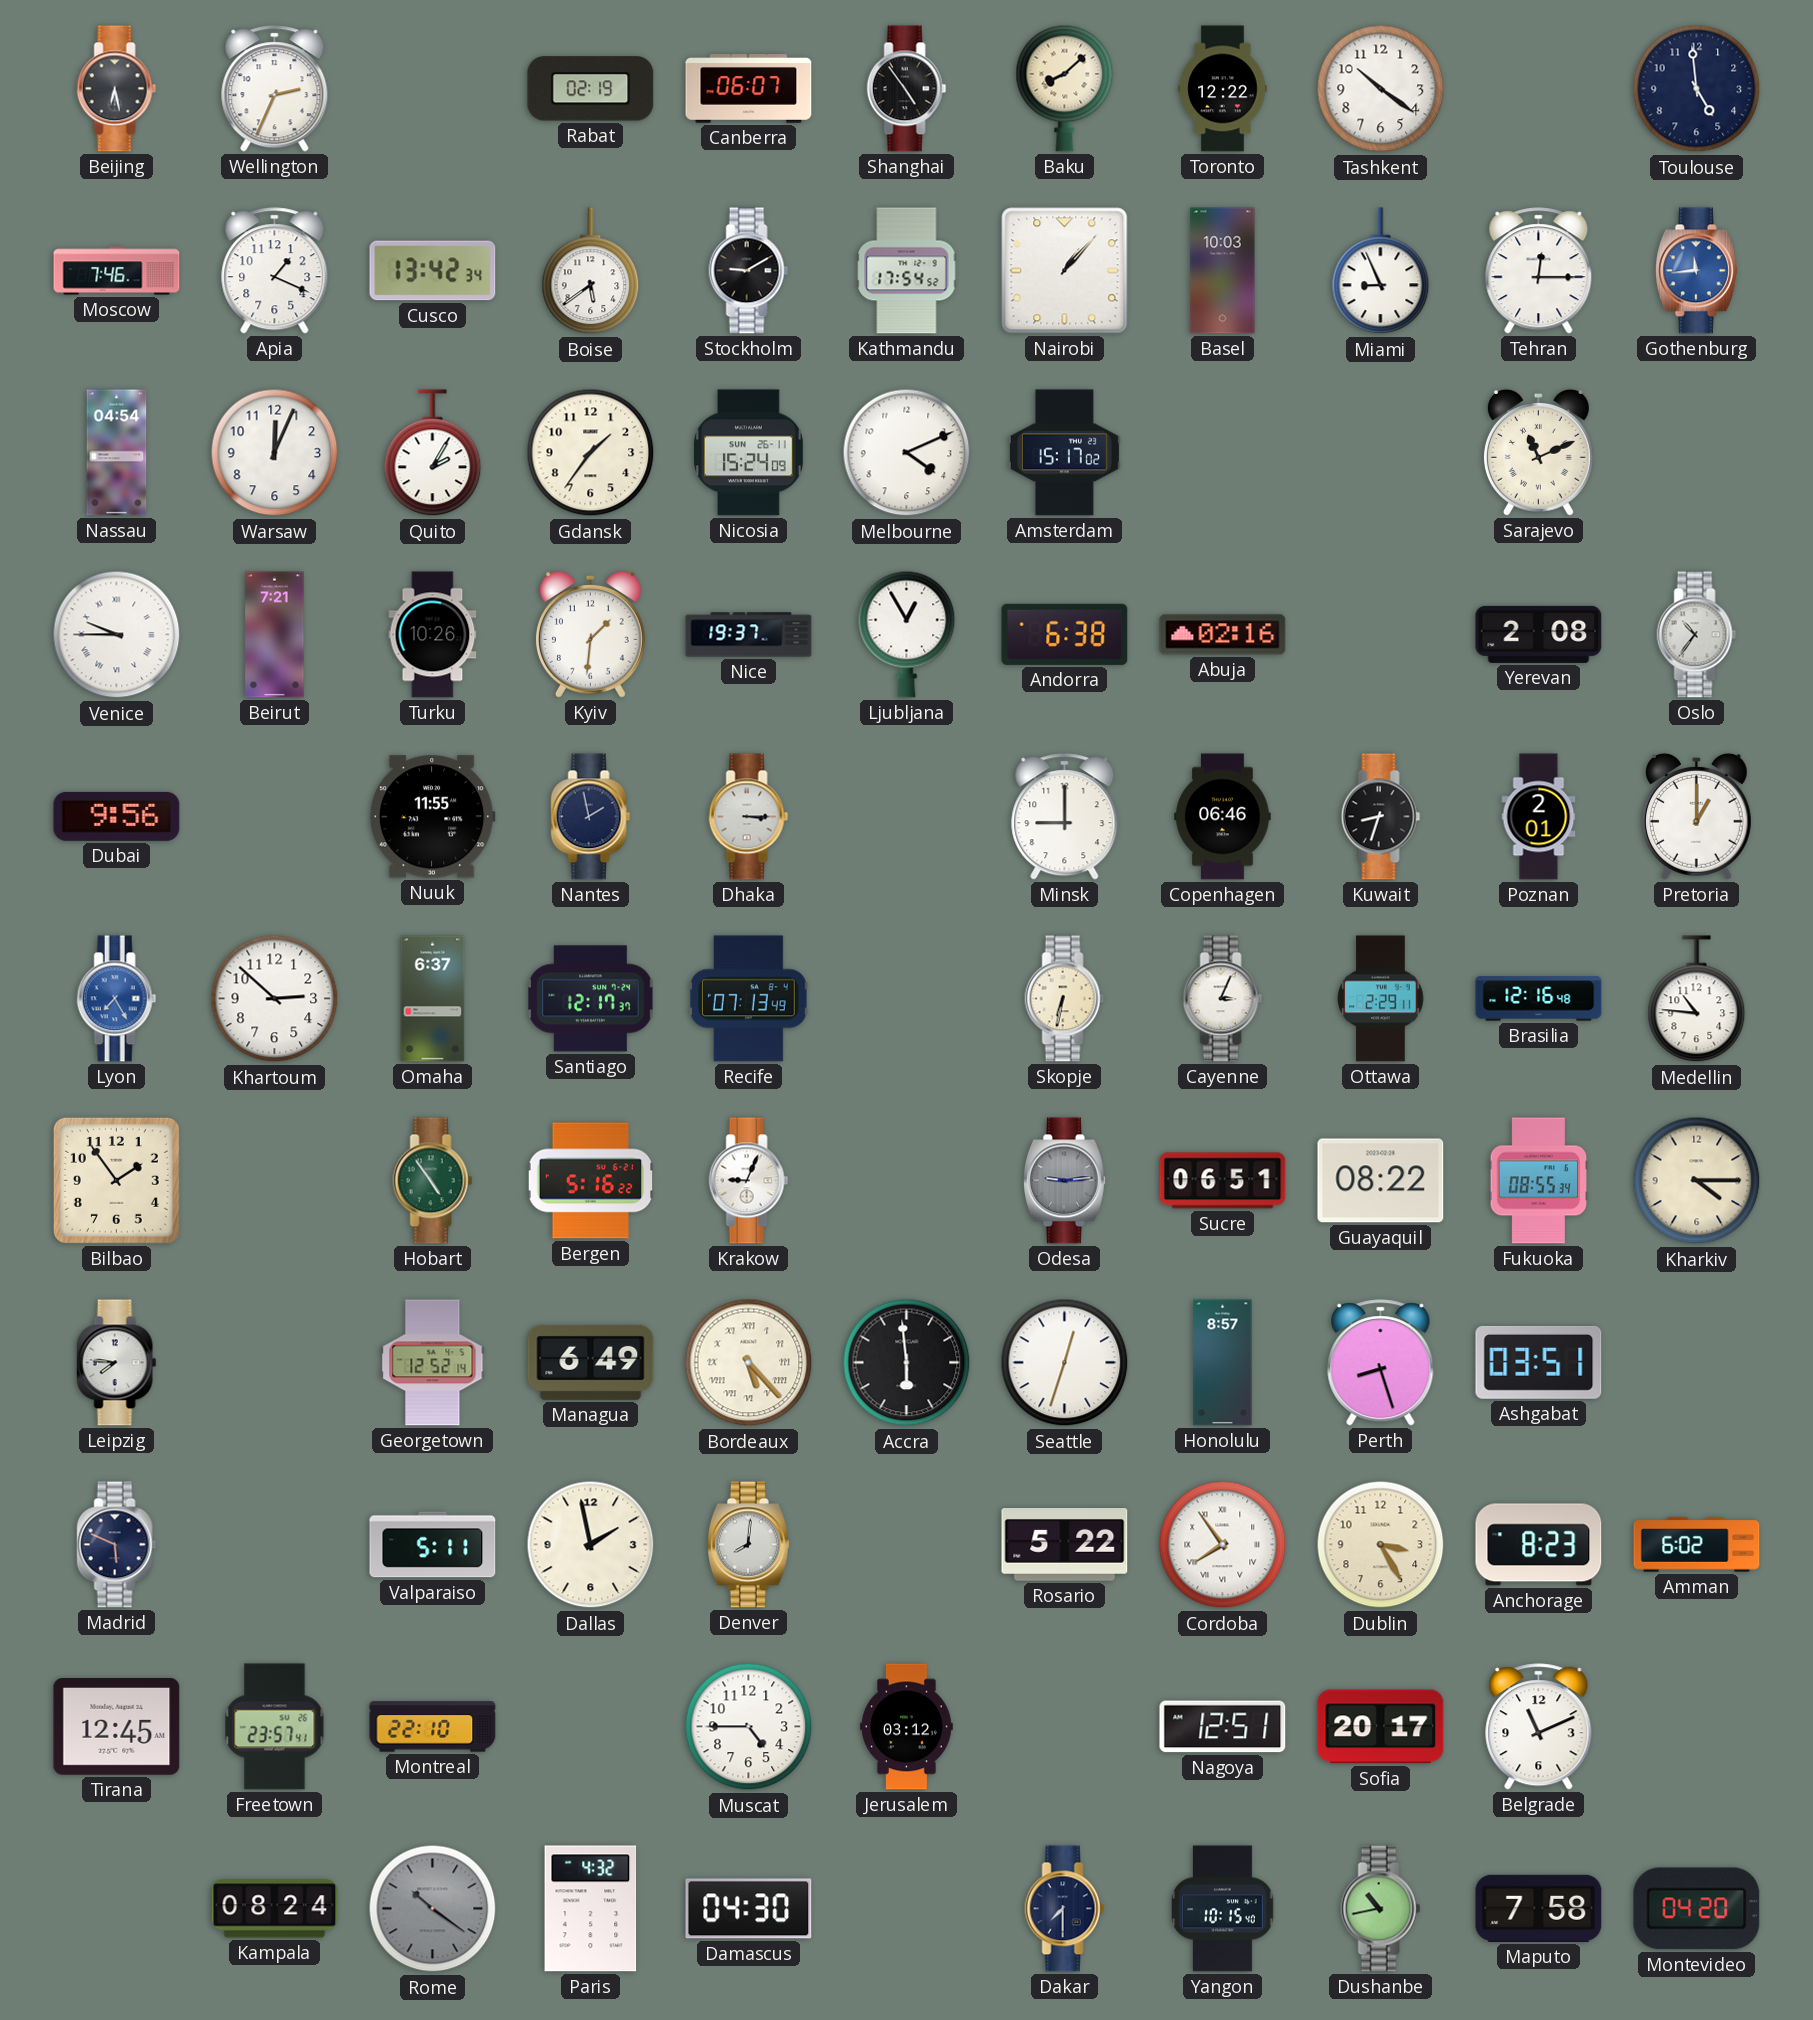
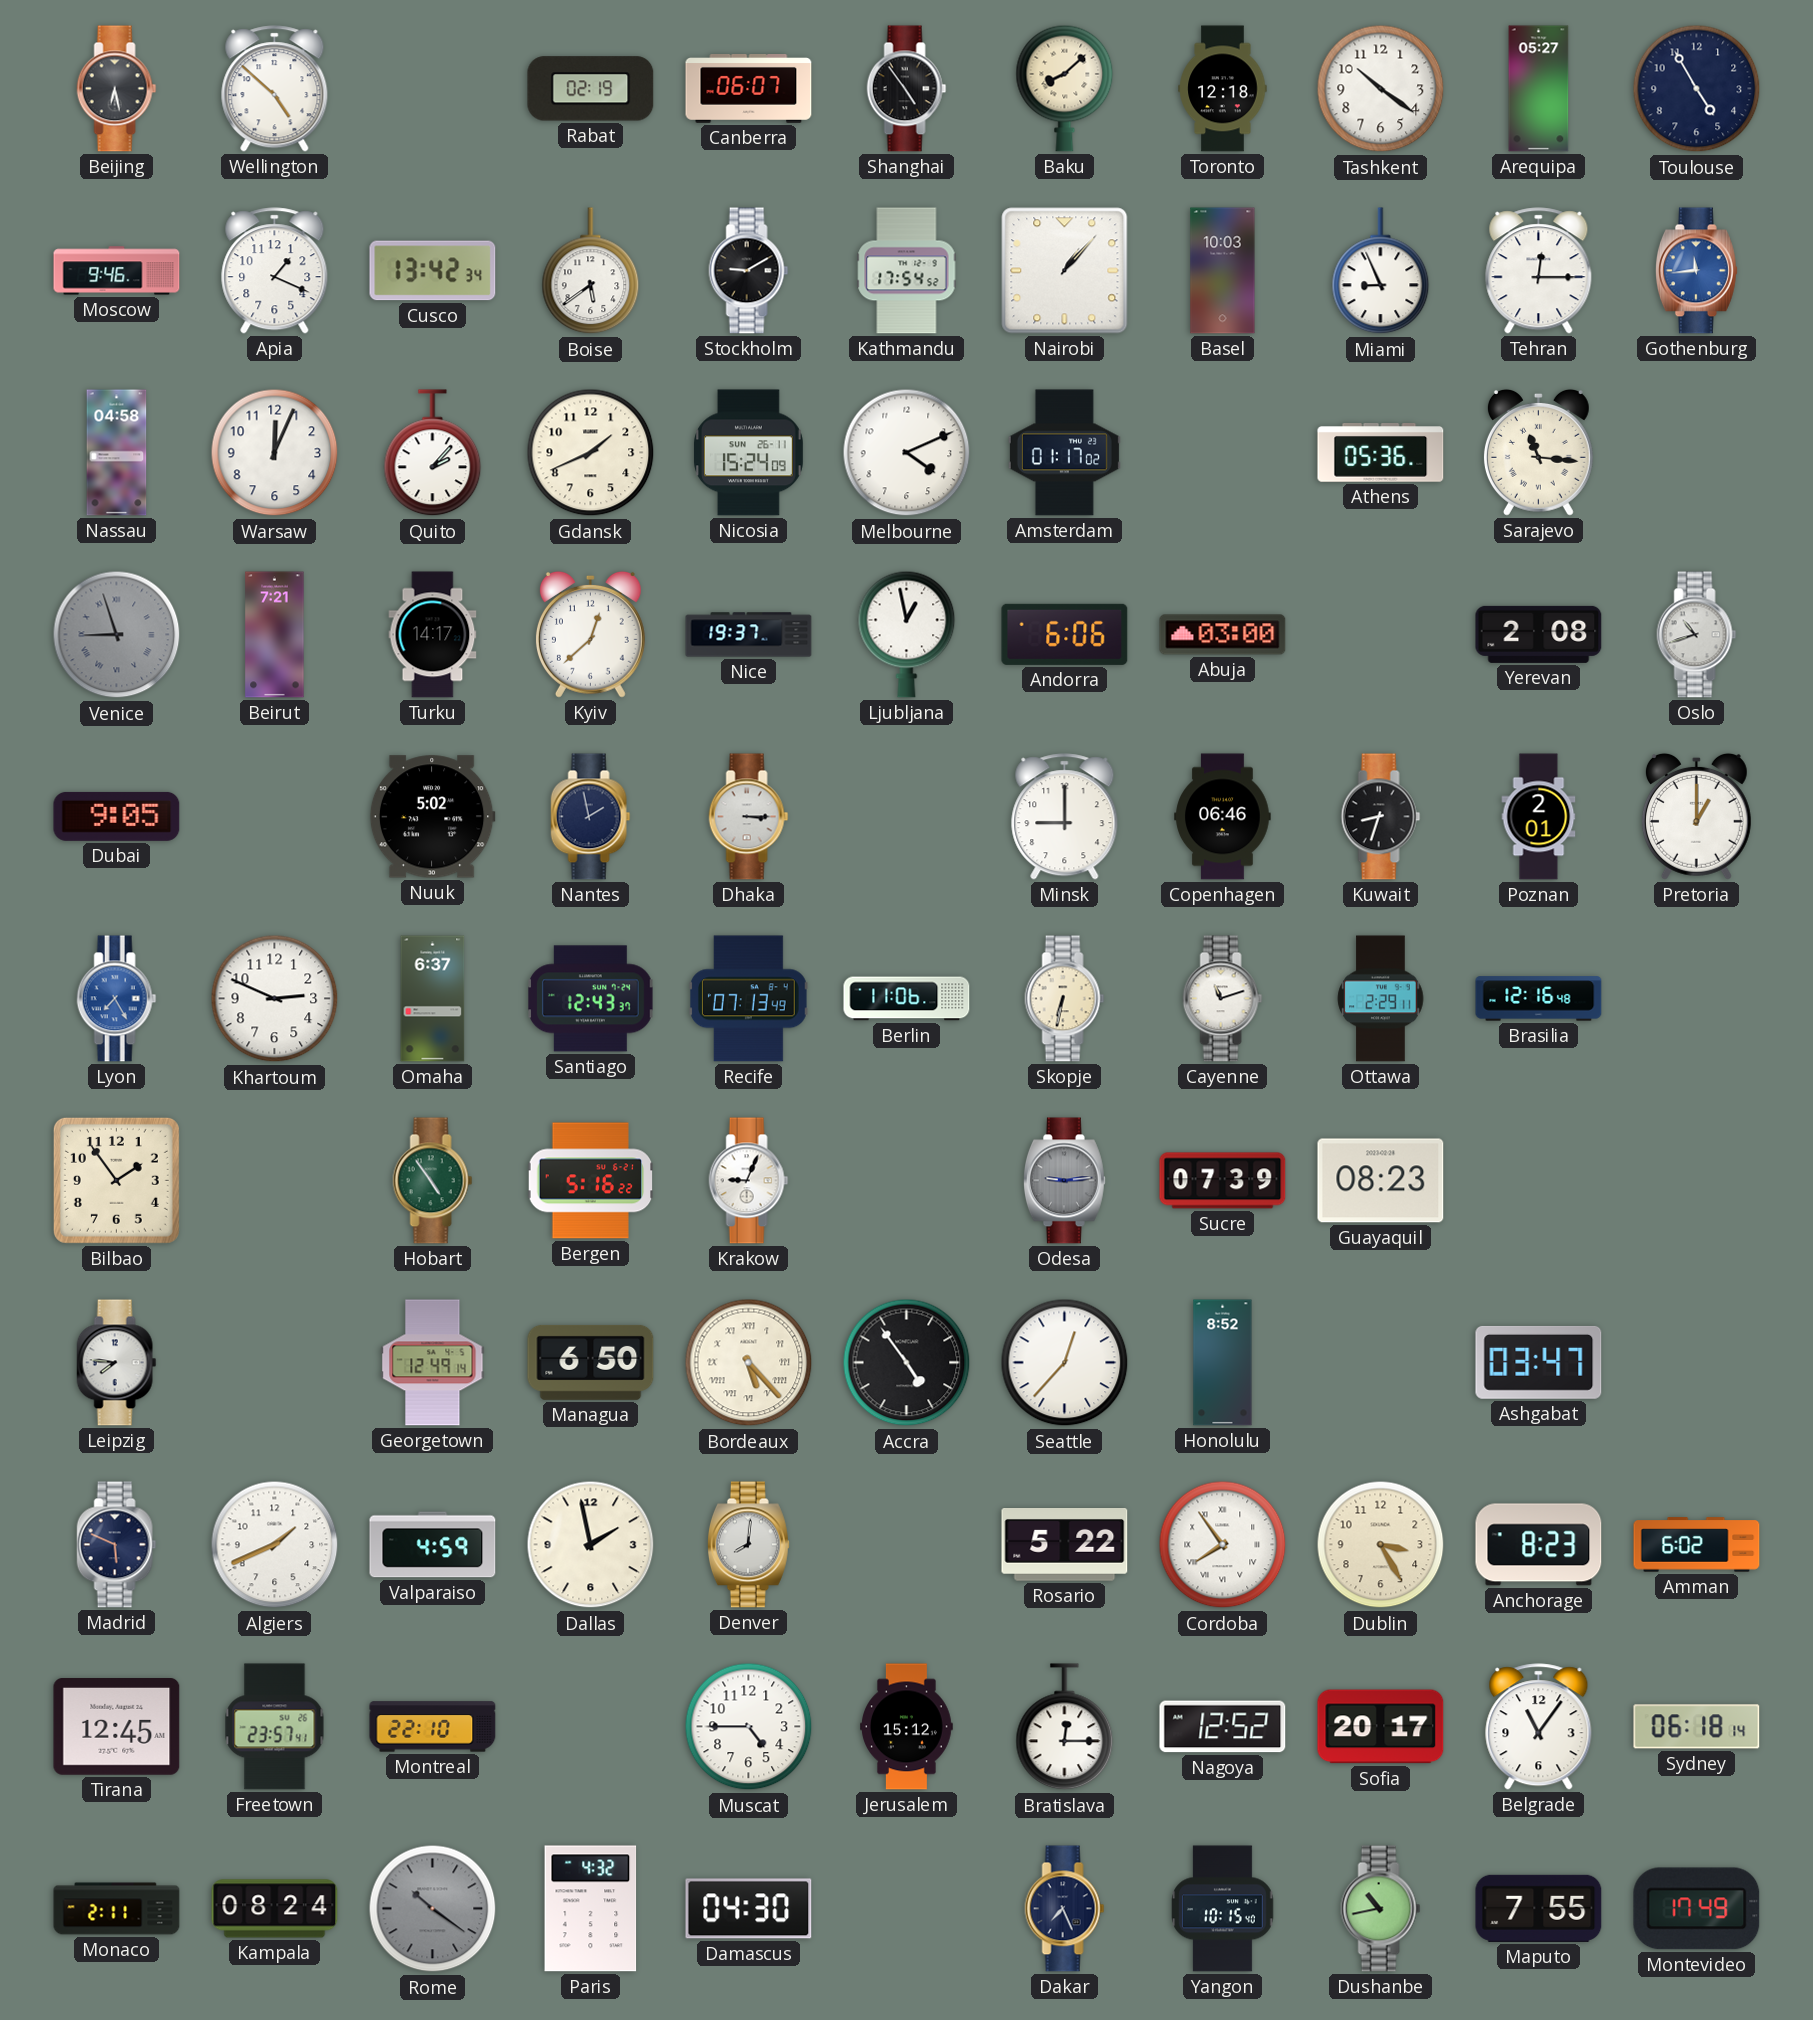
Wellington: 2:34 -> 4:52
Toronto: 12:22 -> 12:18
Arequipa: none -> 05:27
Toulouse: 4:59 -> 4:55
Moscow: 7:46 -> 9:46
Nassau: 04:54 -> 04:58
Quito: 2:05 -> 2:07
Gdansk: 1:36 -> 1:41
Amsterdam: 15:17 -> 01:17
Athens: none -> 05:36
Sarajevo: 11:11 -> 11:16
Venice: 9:45 -> 8:57
Venice dial: white -> grey
Turku: 10:26 -> 14:17
Kyiv: 1:31 -> 12:38
Ljubljana: 12:55 -> 12:58
Andorra: 6:38 -> 6:06
Abuja: 02:16 -> 03:00
Oslo: 10:36 -> 10:42
Dubai: 9:56 -> 9:05
Nuuk: 11:55 -> 5:02
Khartoum: 2:52 -> 2:49
Santiago: 12:17 -> 12:43
Berlin: none -> 11:06
Cayenne: 3:04 -> 11:12
Medellin: 10:46 -> none
Sucre: 06:51 -> 07:39
Guayaquil: 08:22 -> 08:23
Fukuoka: 08:55 -> none
Kharkiv: 4:15 -> none
Georgetown: 12:52 -> 12:49
Managua: 6:49 -> 6:50
Accra: 5:59 -> 4:54
Seattle: 12:33 -> 12:37
Honolulu: 8:57 -> 8:52
Perth: 8:27 -> none
Ashgabat: 03:51 -> 03:47
Algiers: none -> 1:41
Valparaiso: 5:11 -> 4:59
Jerusalem: 03:12 -> 15:12
Bratislava: none -> 12:15
Nagoya: 12:51 -> 12:52
Belgrade: 11:11 -> 11:06
Sydney: none -> 06:18
Monaco: none -> 2:11
Dakar: 7:30 -> 7:26
Maputo: 7:58 -> 7:55
Montevideo: 04:20 -> 17:49
